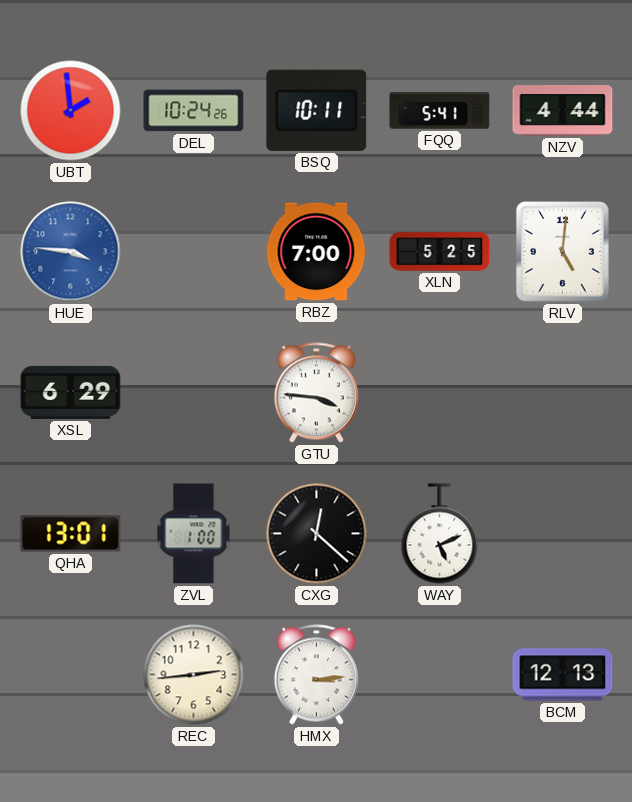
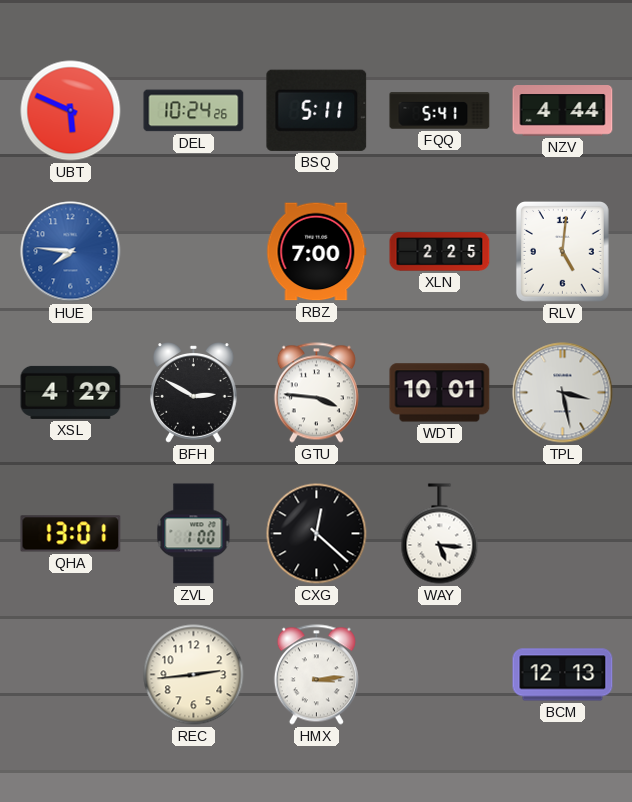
UBT: 1:59 -> 5:49
BSQ: 10:11 -> 5:11
HUE: 3:46 -> 7:46
XLN: 5:25 -> 2:25
XSL: 6:29 -> 4:29
BFH: none -> 2:50
WDT: none -> 10:01
TPL: none -> 3:28
WAY: 5:11 -> 5:16
